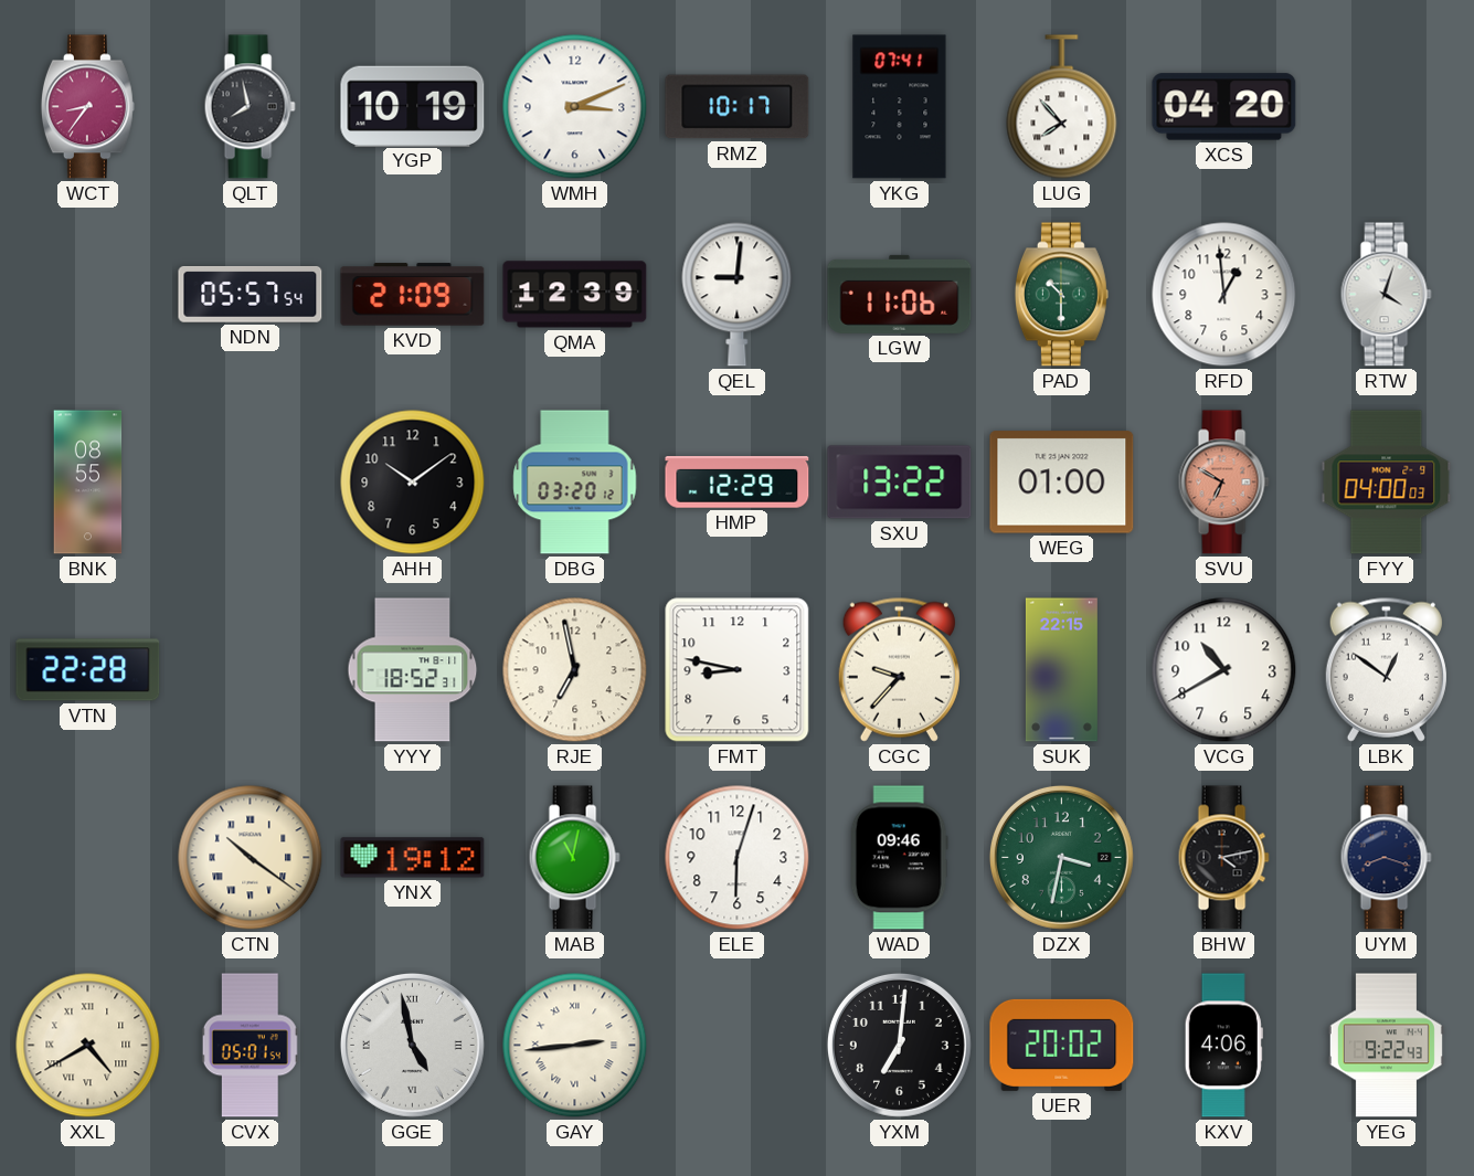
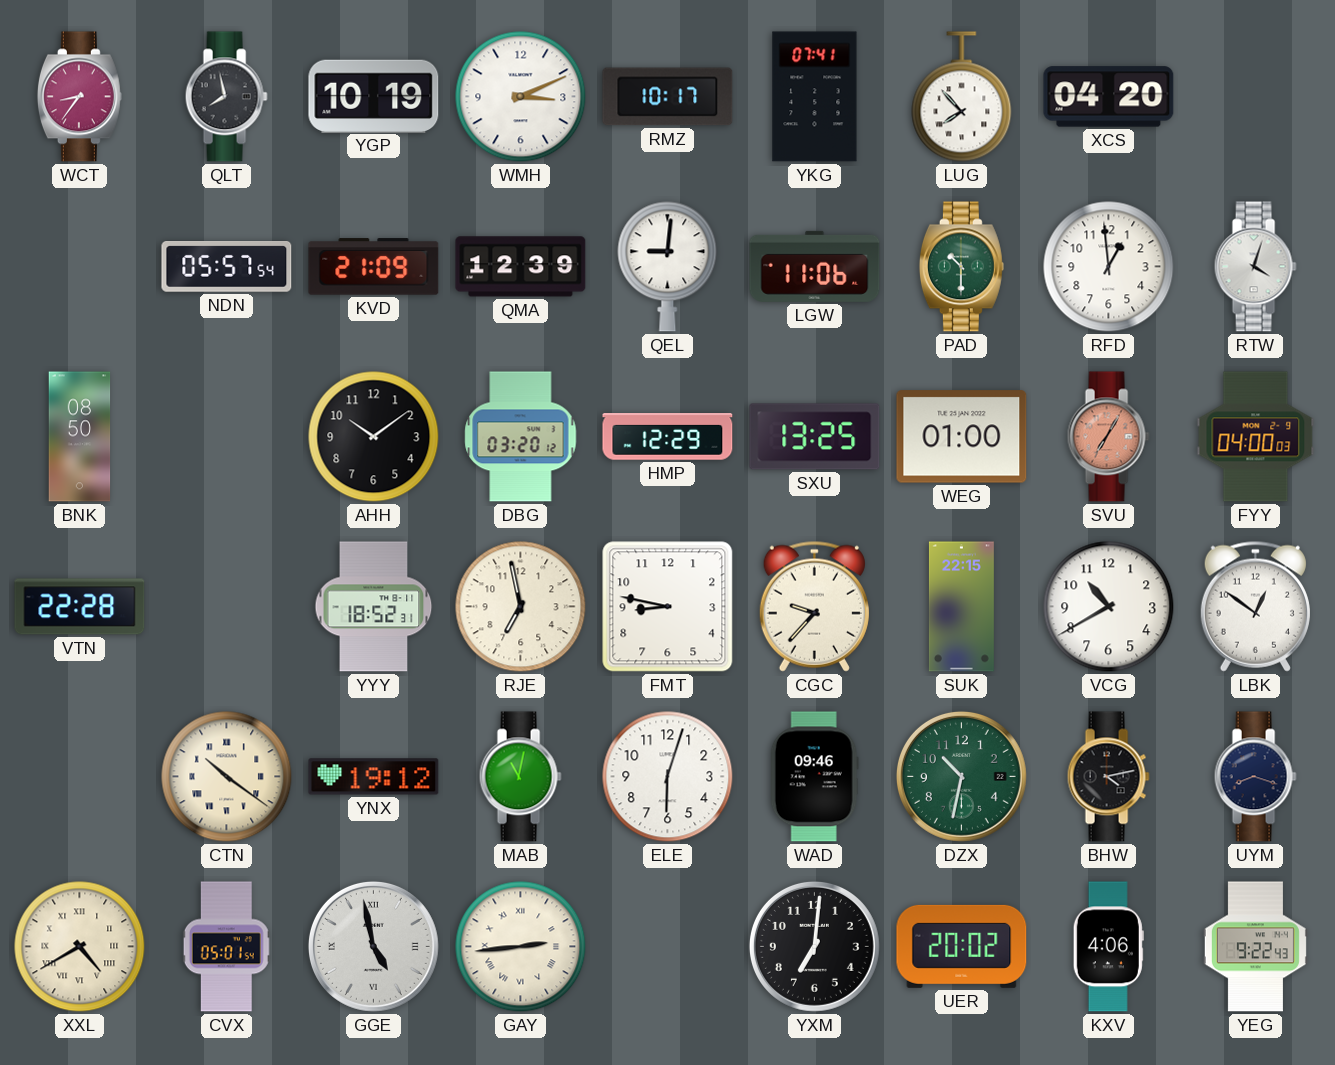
BNK: 08:55 -> 08:50
SXU: 13:22 -> 13:25
SVU: 6:50 -> 7:05
DZX: 3:32 -> 10:32
